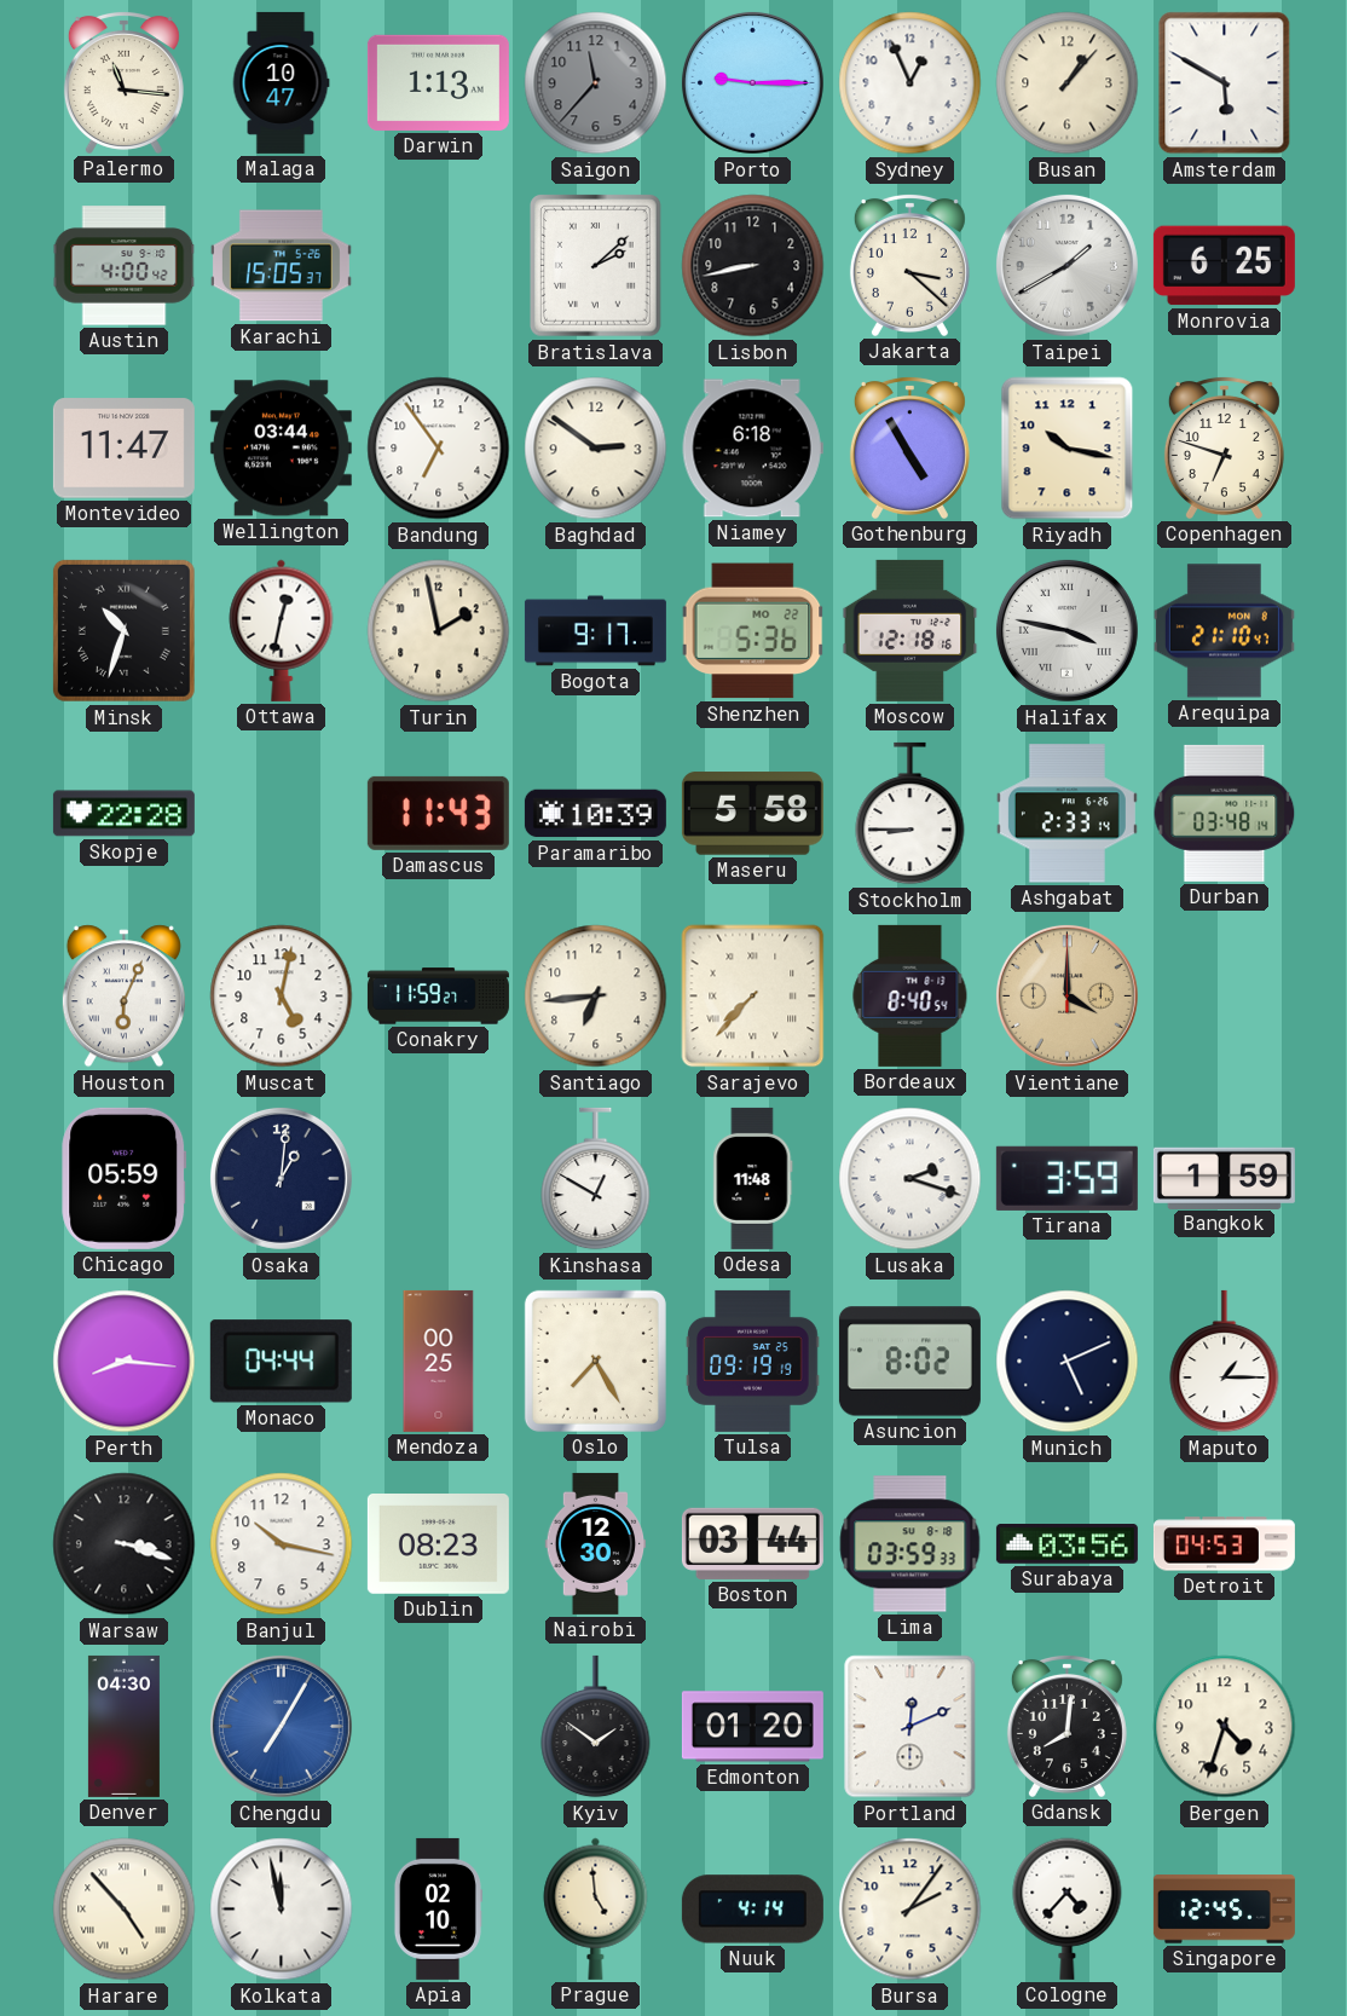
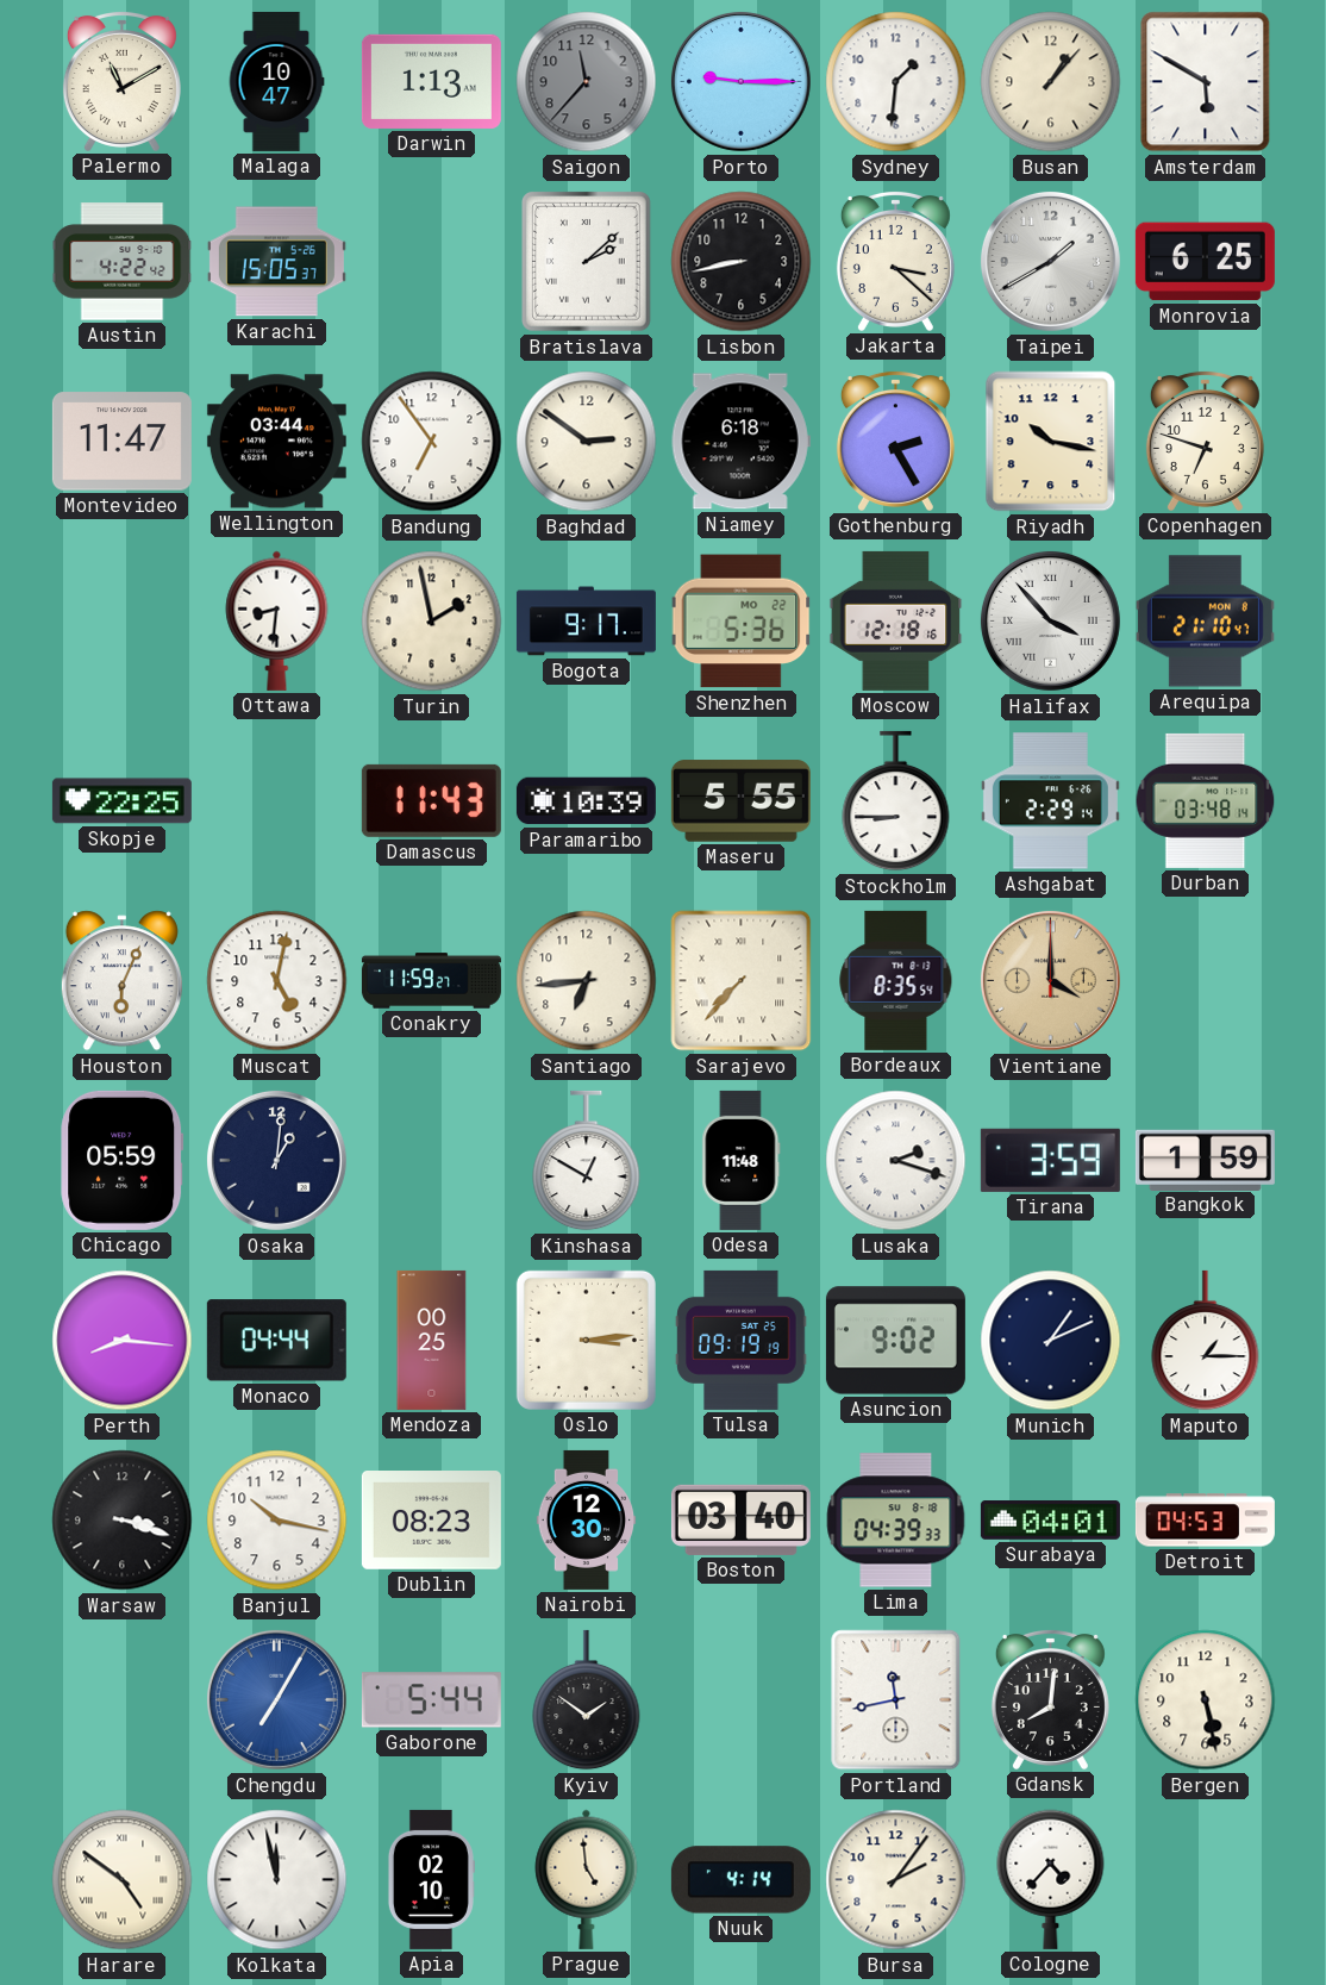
Palermo: 11:16 -> 11:10
Sydney: 12:56 -> 1:31
Austin: 4:00 -> 4:22
Gothenburg: 4:55 -> 2:25
Minsk: 10:33 -> none
Ottawa: 12:32 -> 8:31
Halifax: 3:47 -> 3:53
Skopje: 22:28 -> 22:25
Maseru: 5:58 -> 5:55
Ashgabat: 2:33 -> 2:29
Bordeaux: 8:40 -> 8:35
Oslo: 7:25 -> 3:14
Asuncion: 8:02 -> 9:02
Munich: 5:11 -> 1:11
Boston: 03:44 -> 03:40
Lima: 03:59 -> 04:39
Surabaya: 03:56 -> 04:01
Denver: 04:30 -> none
Gaborone: none -> 5:44
Edmonton: 01:20 -> none
Portland: 12:11 -> 11:43
Bergen: 4:33 -> 5:28
Harare: 4:53 -> 4:51
Singapore: 12:45 -> none
